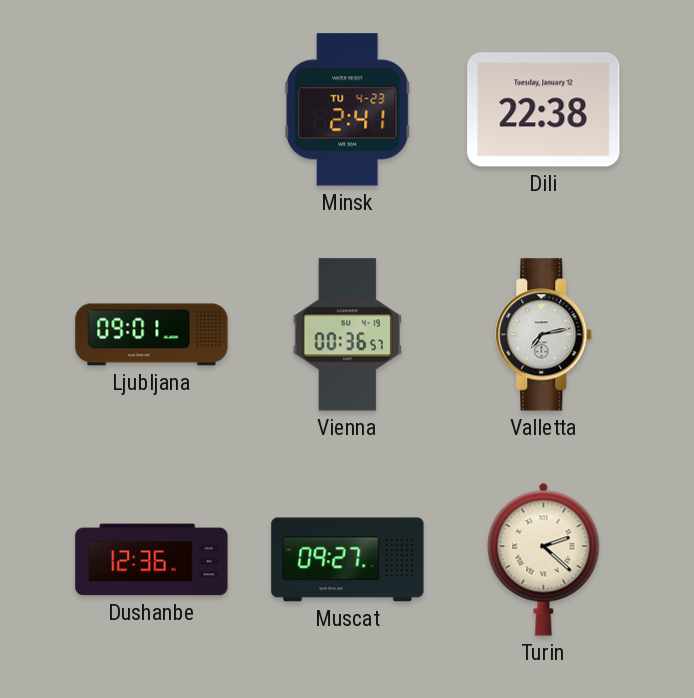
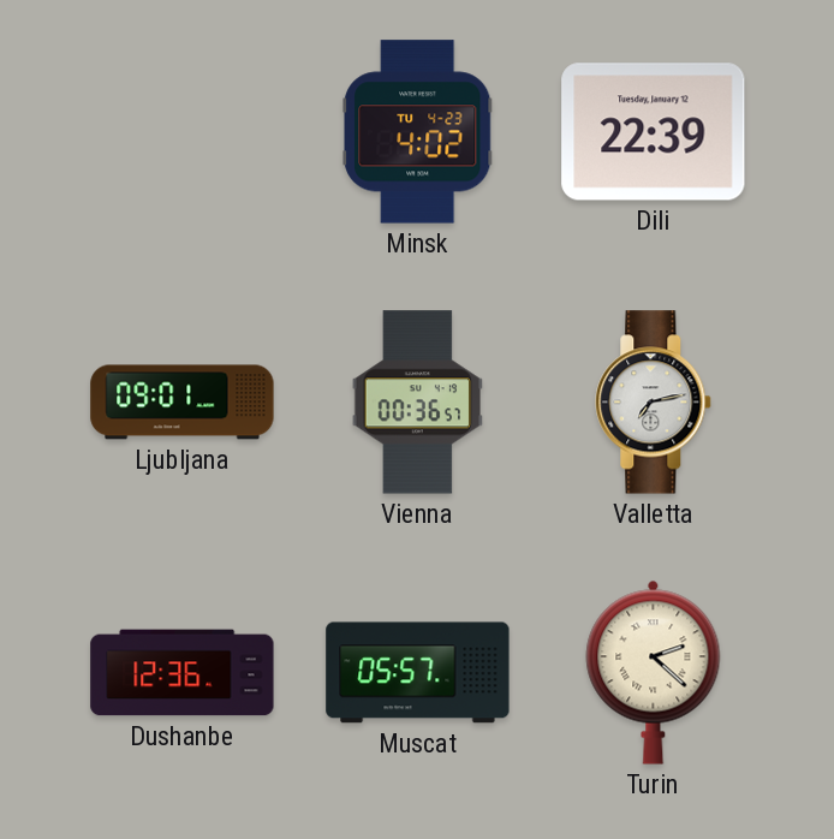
Minsk: 2:41 -> 4:02
Dili: 22:38 -> 22:39
Muscat: 09:27 -> 05:57
